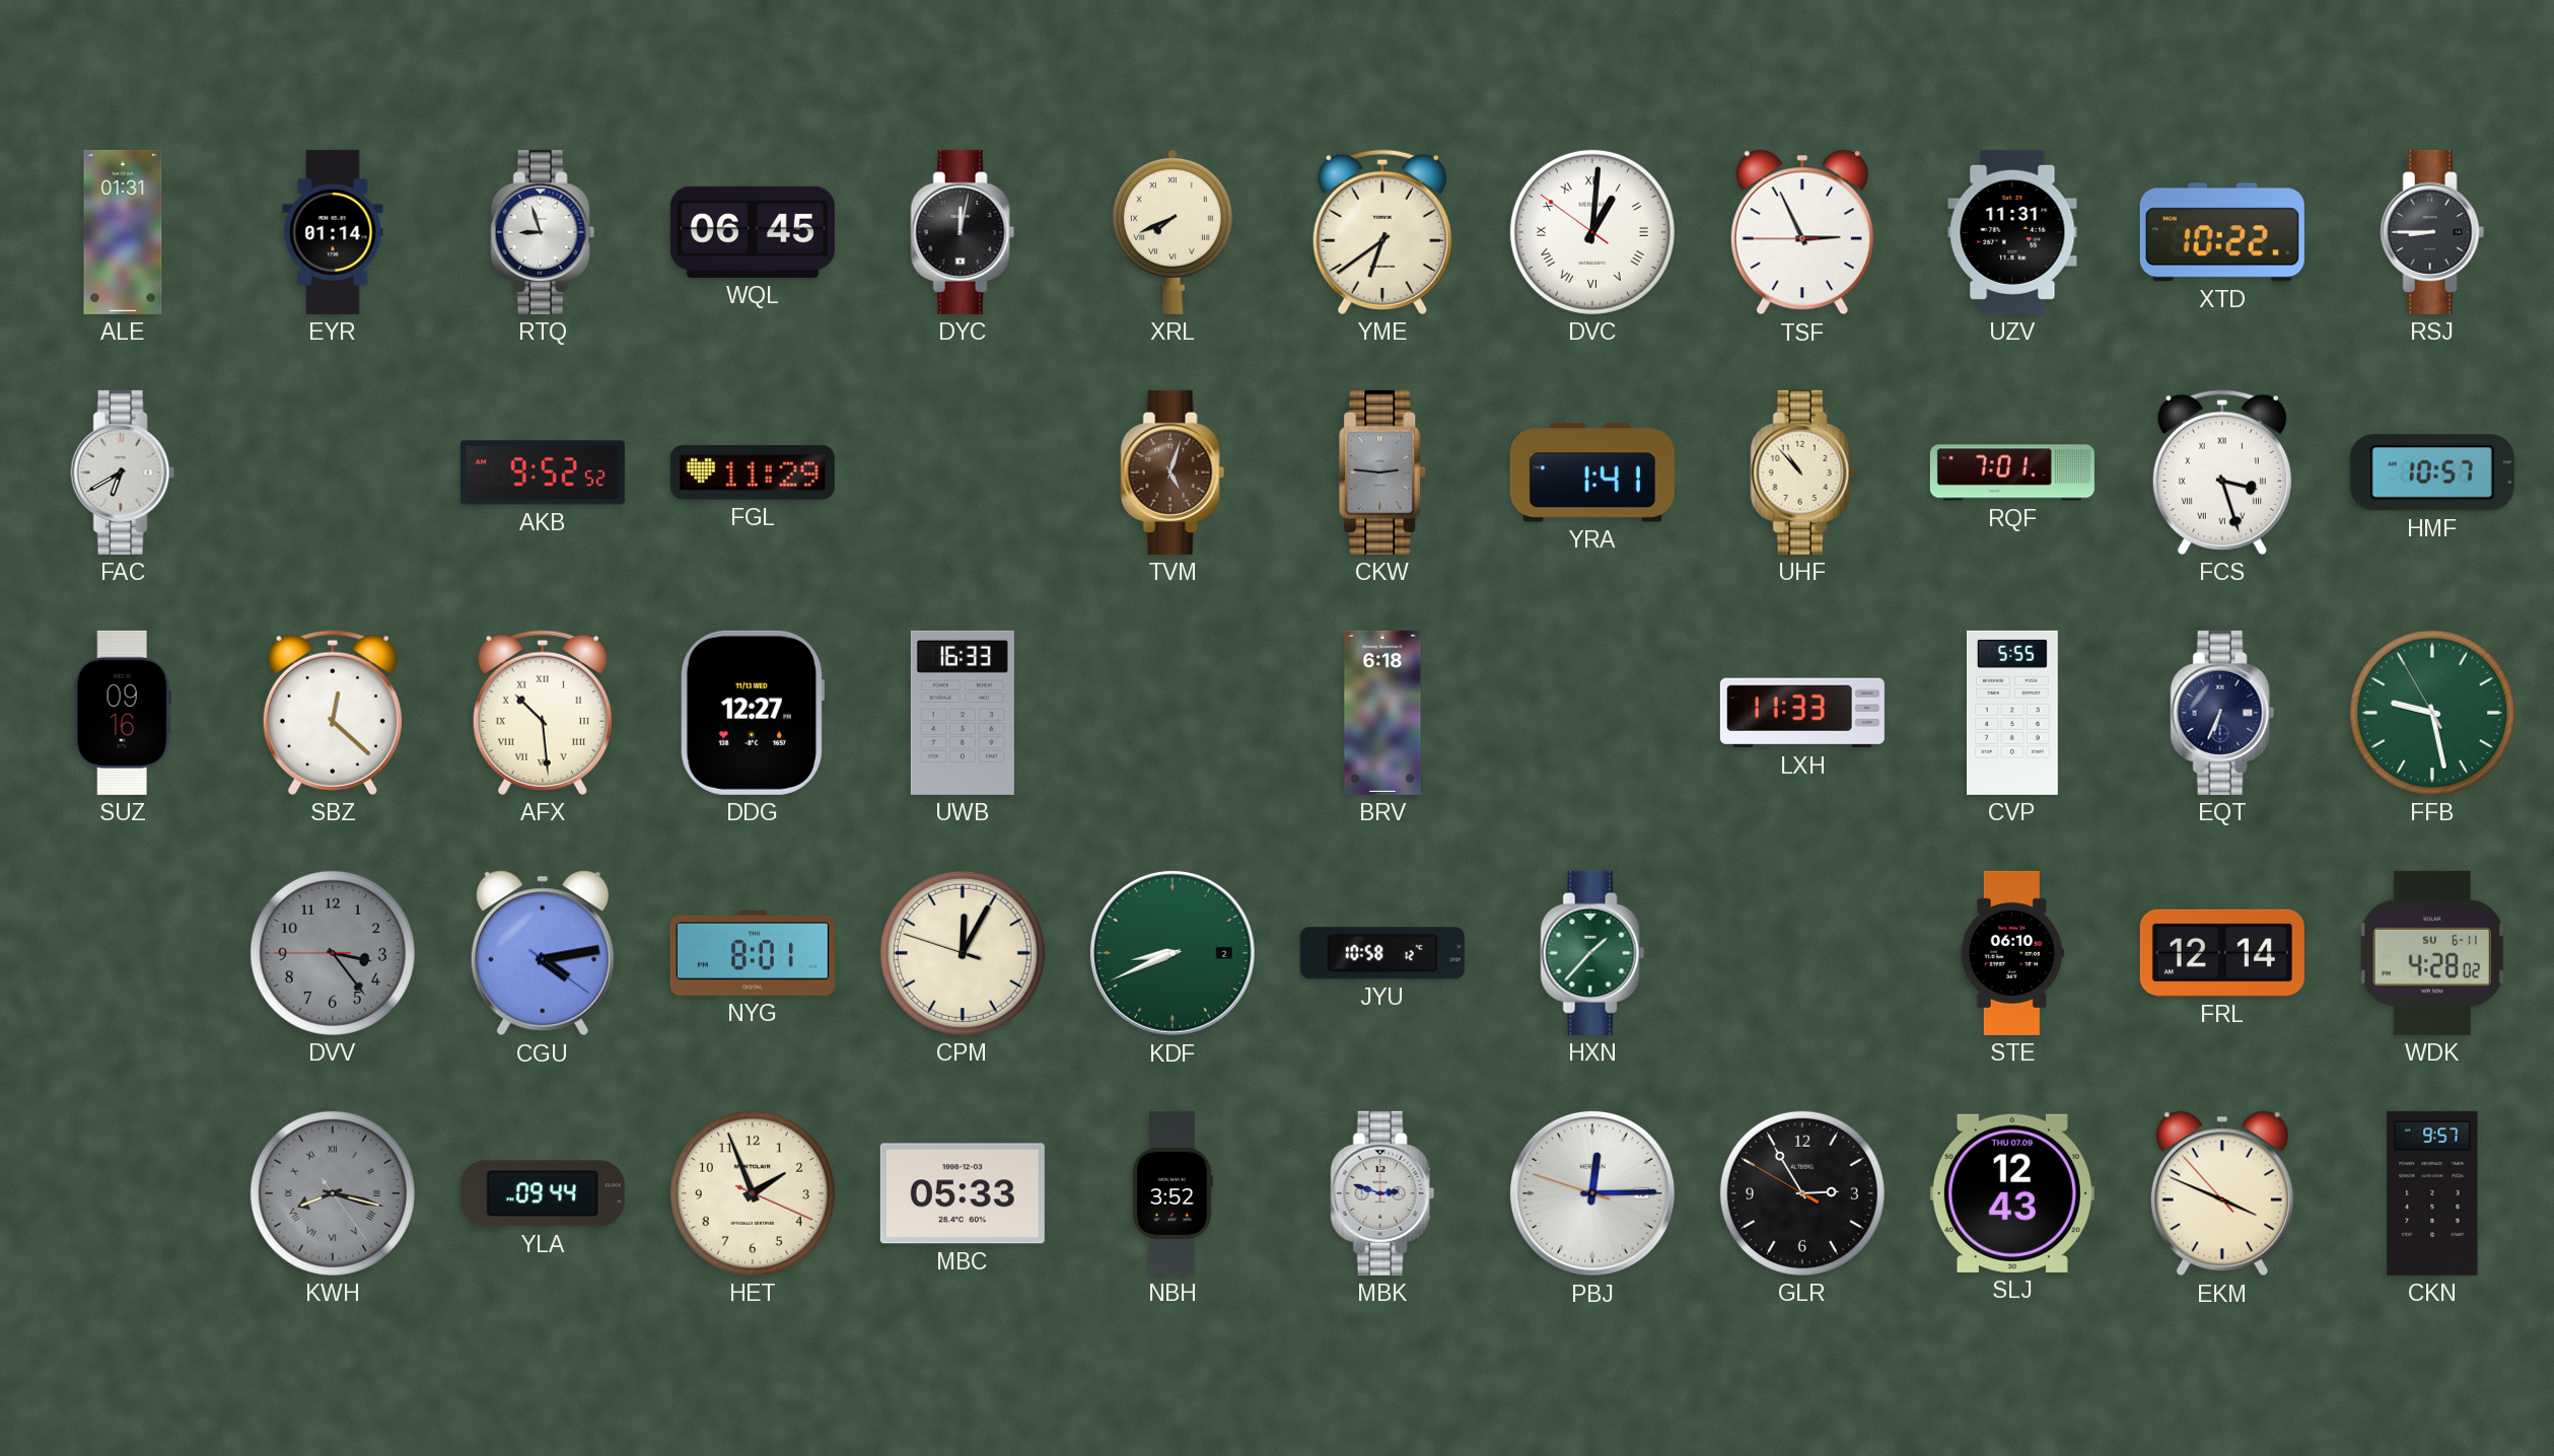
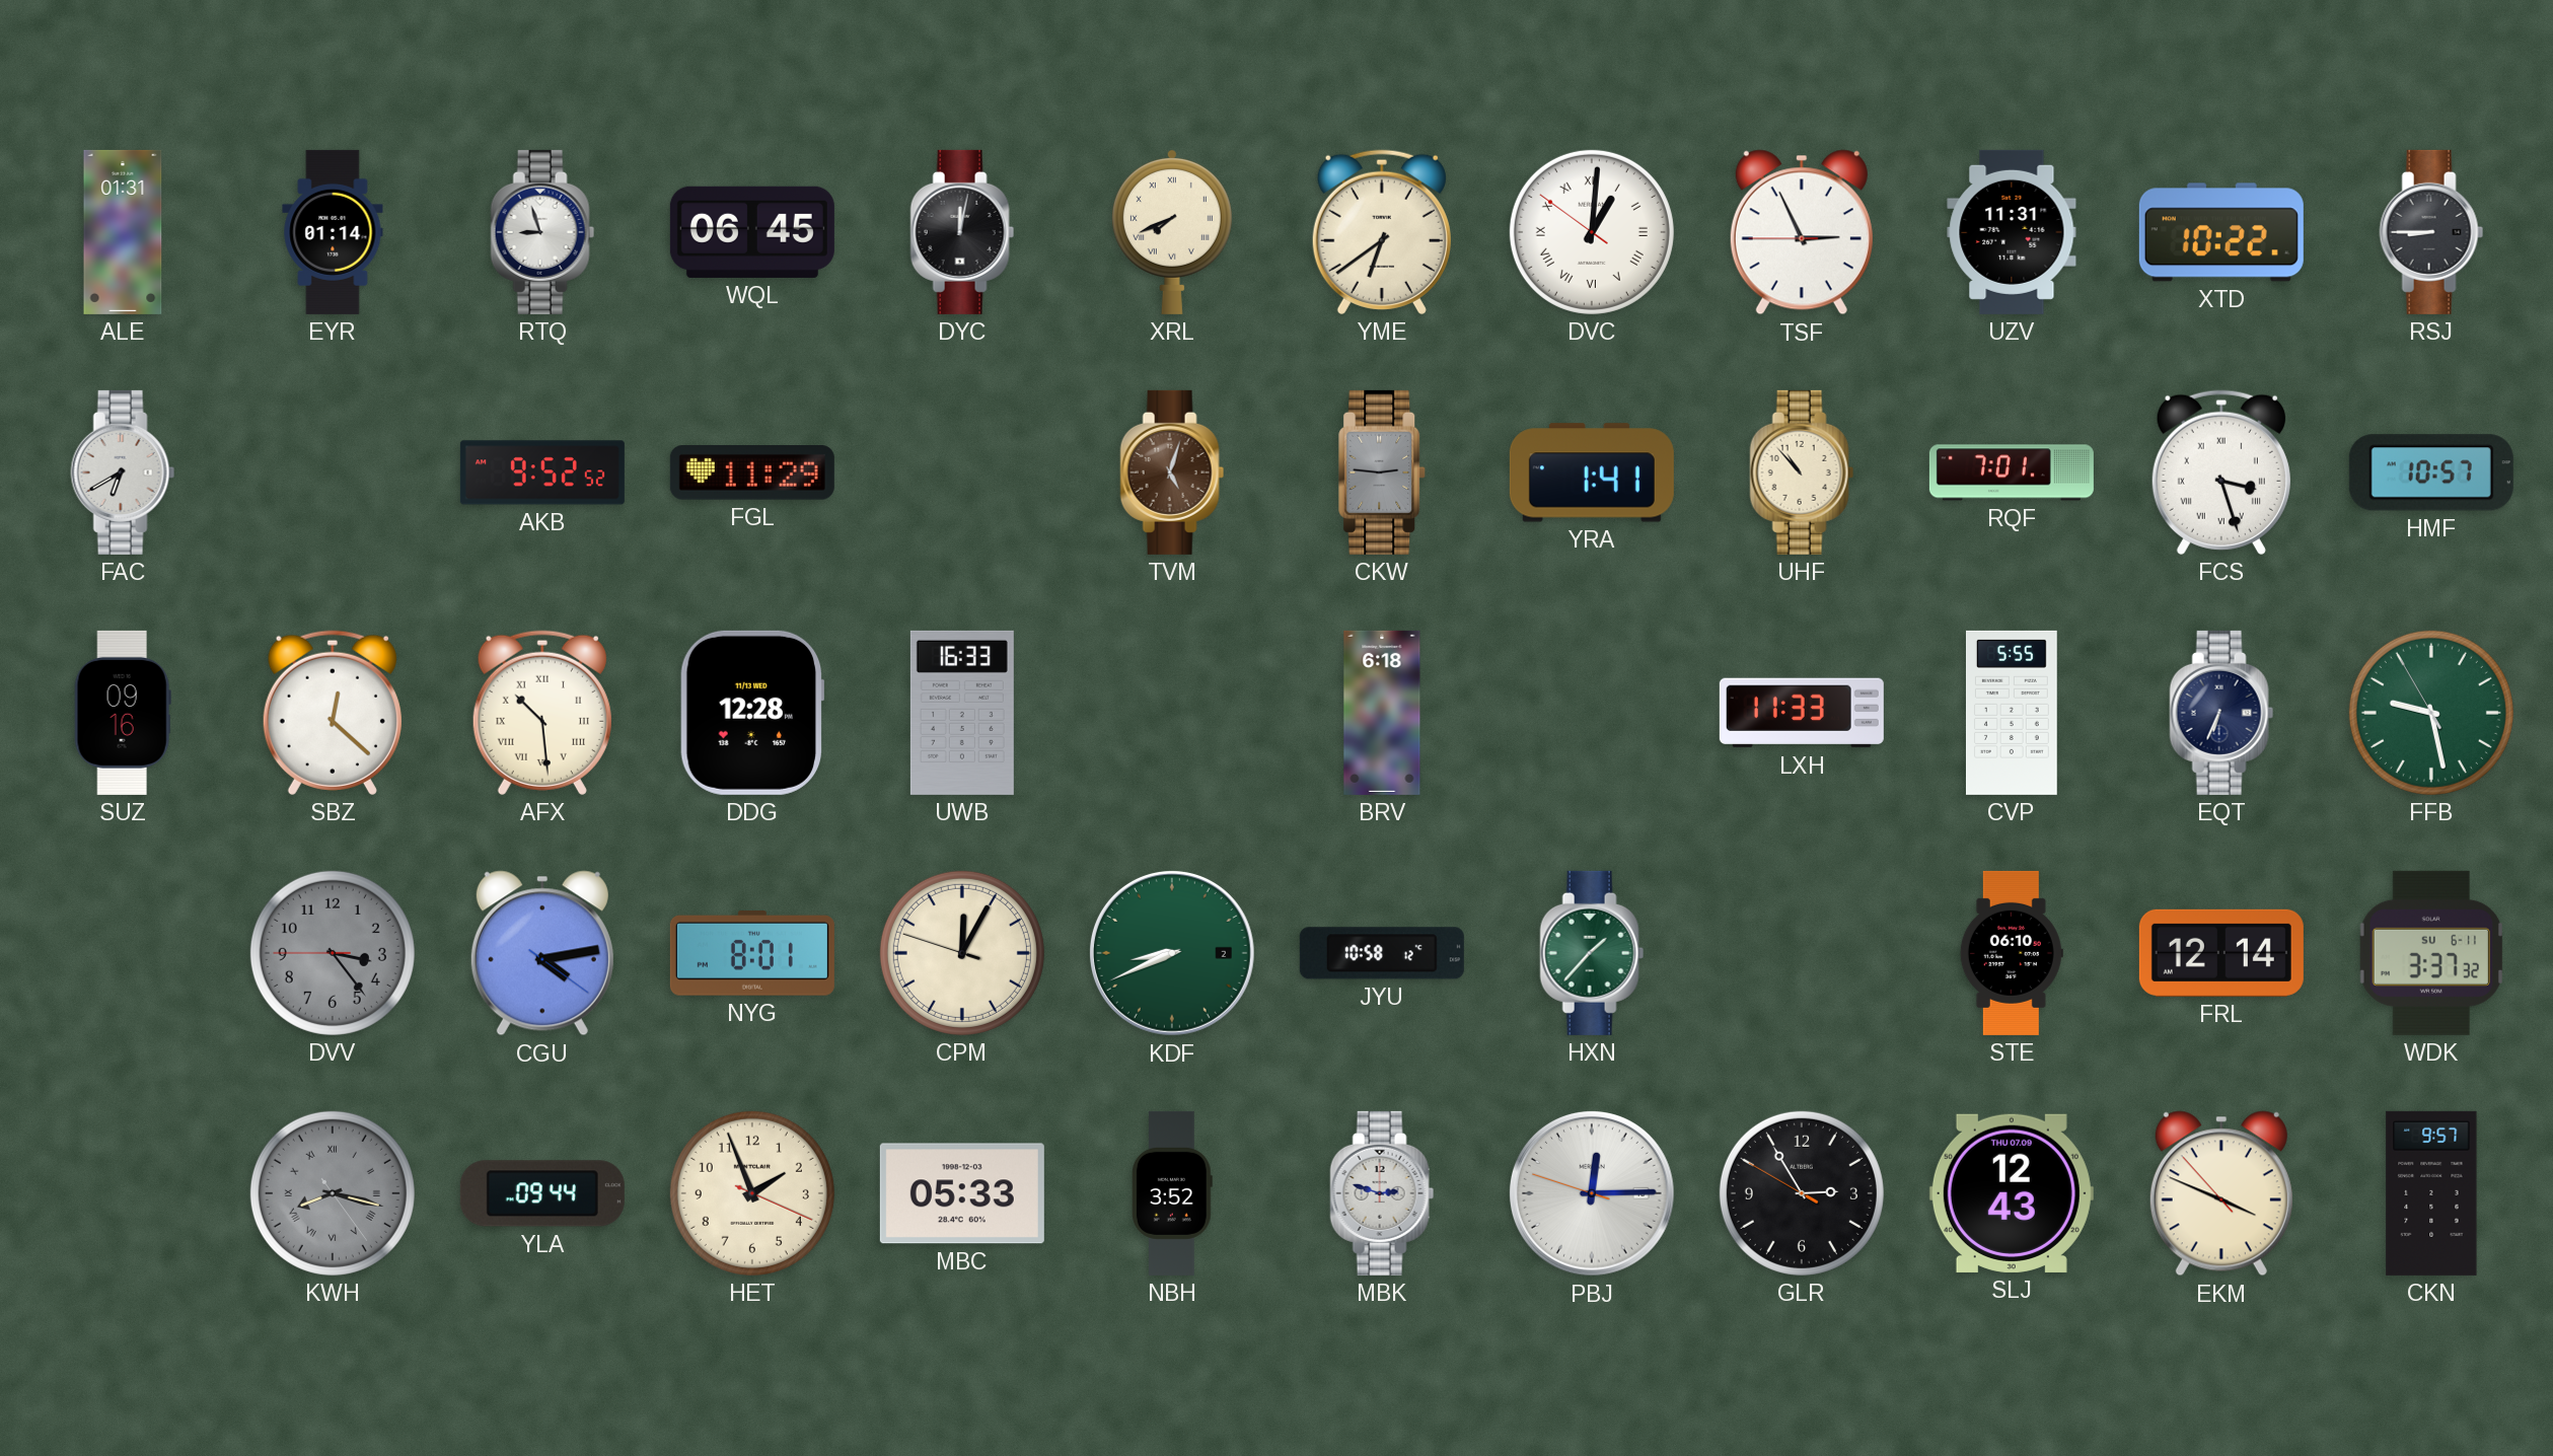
DDG: 12:27 -> 12:28
WDK: 4:28 -> 3:37
